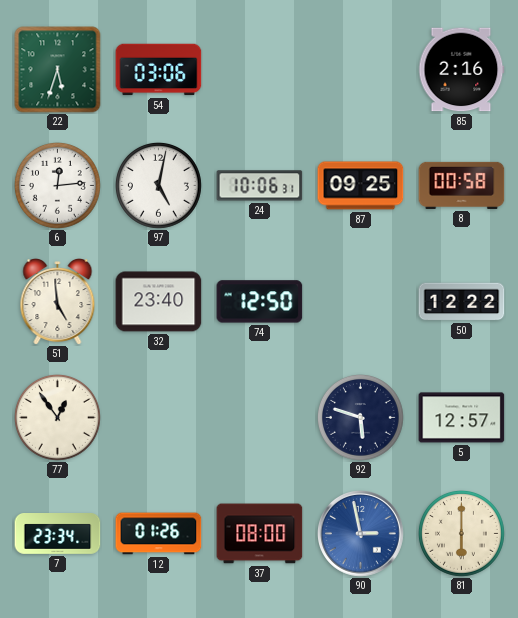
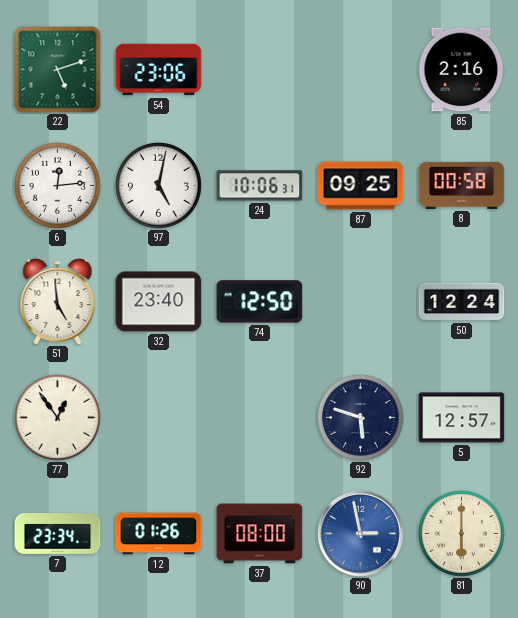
22: 5:33 -> 5:12
54: 03:06 -> 23:06
50: 12:22 -> 12:24
